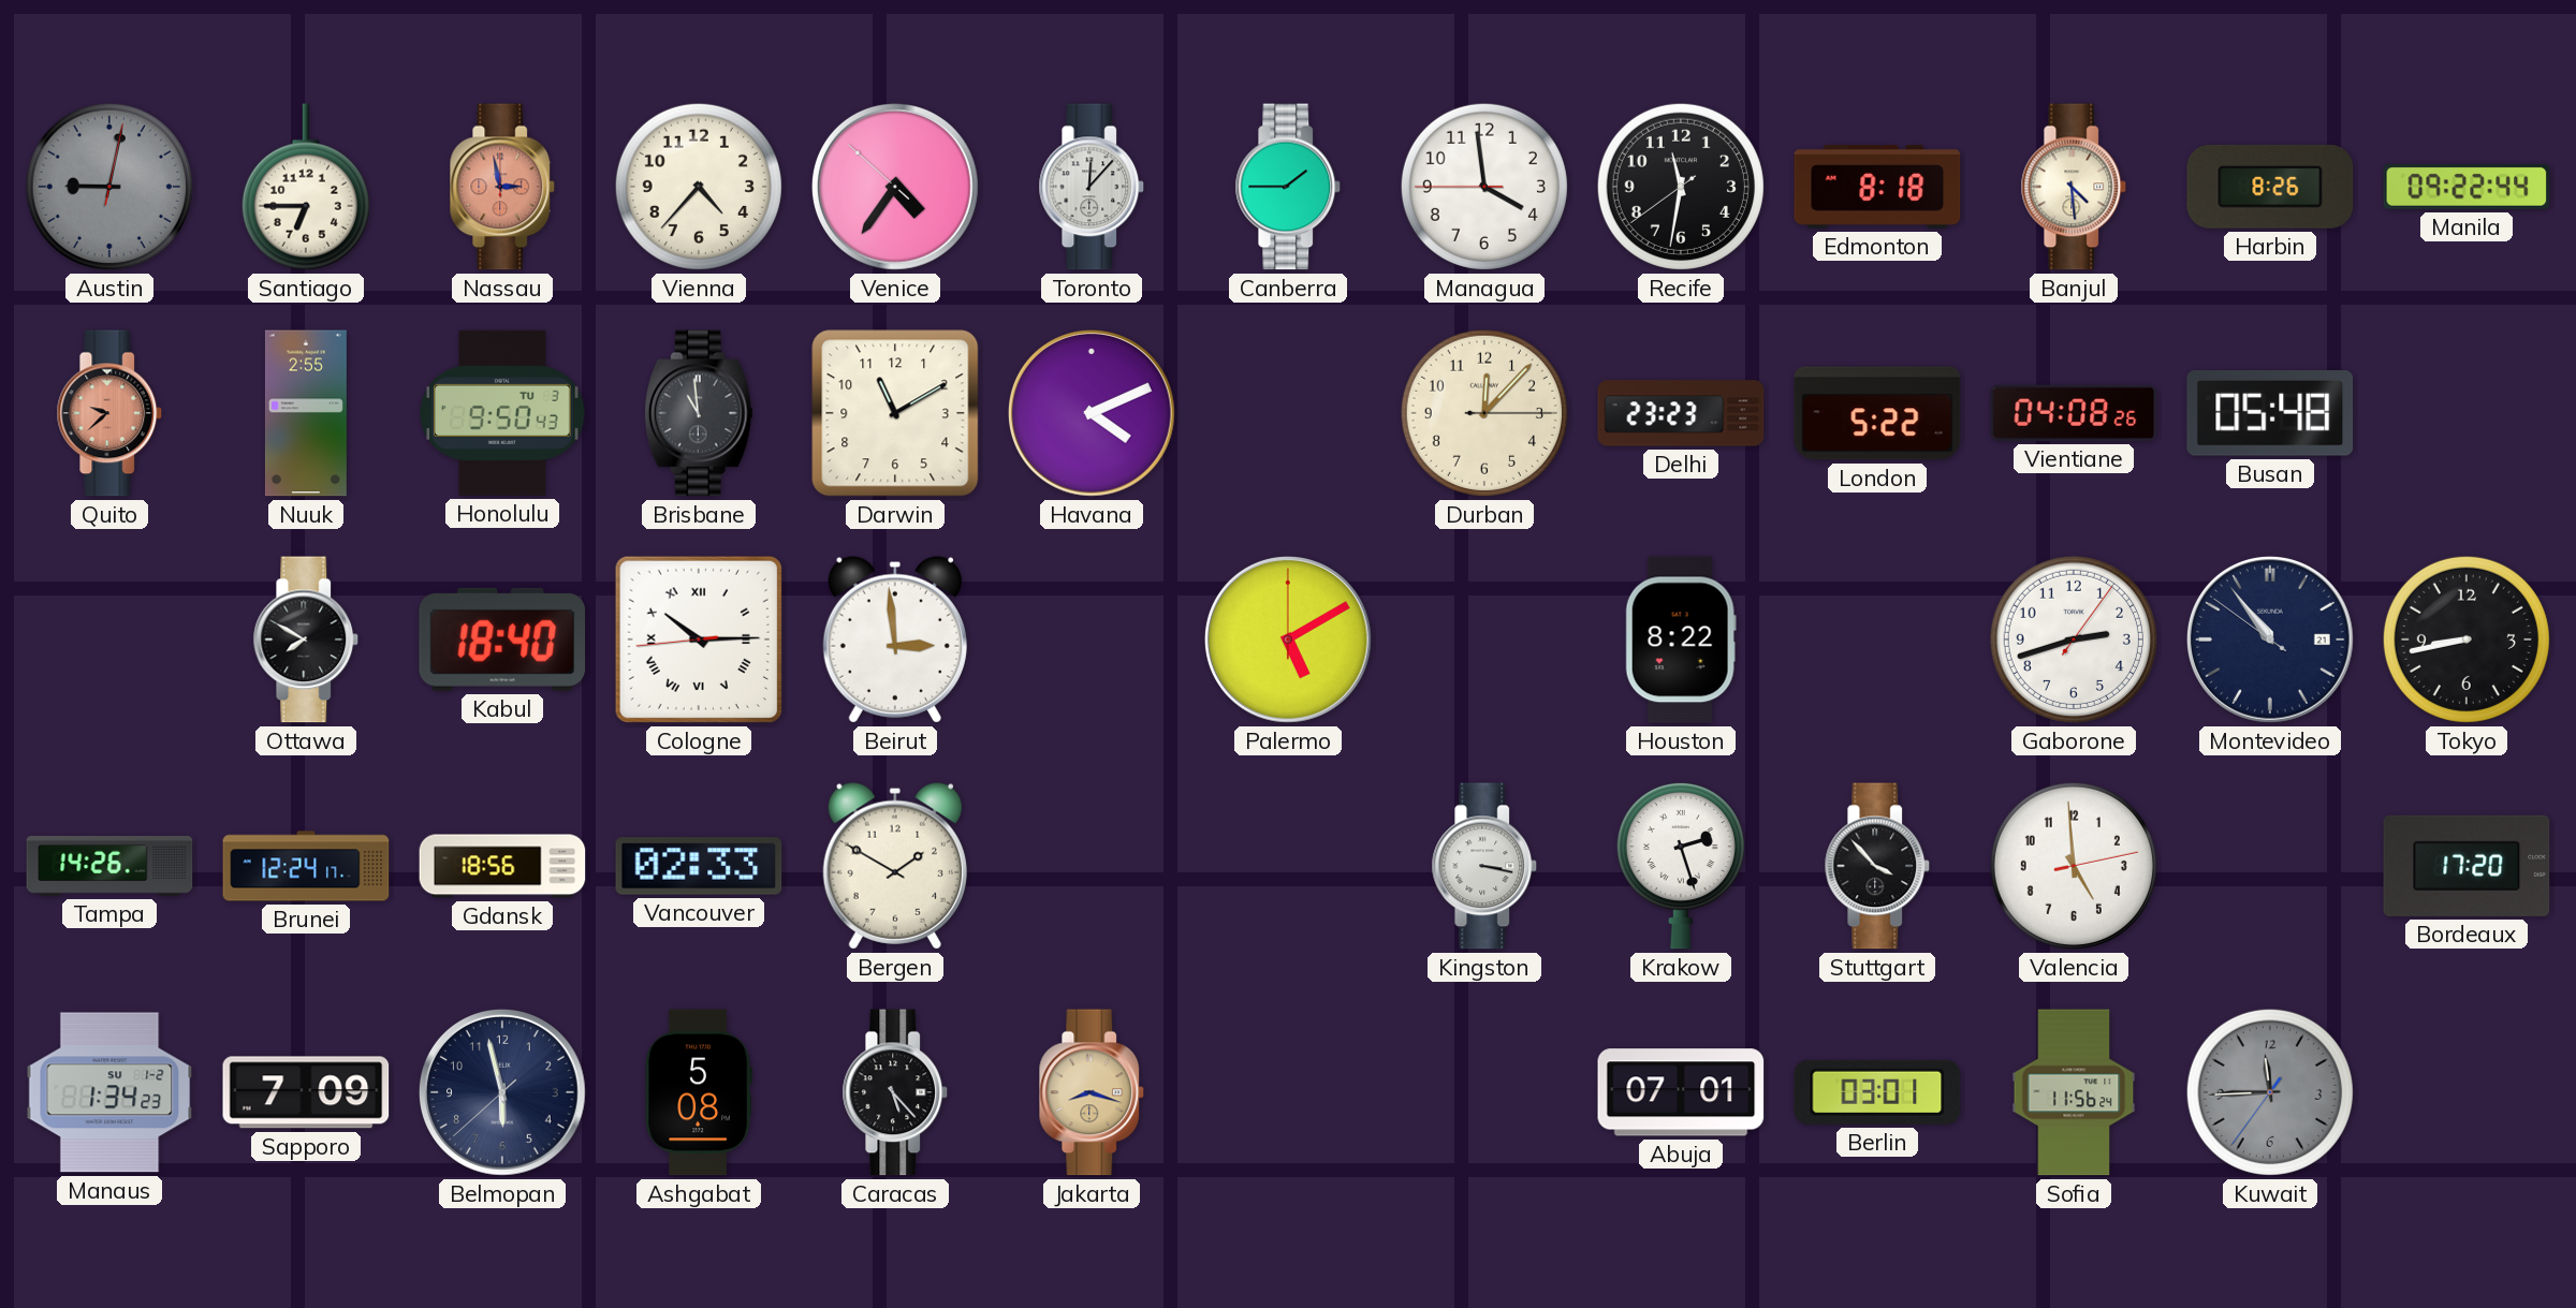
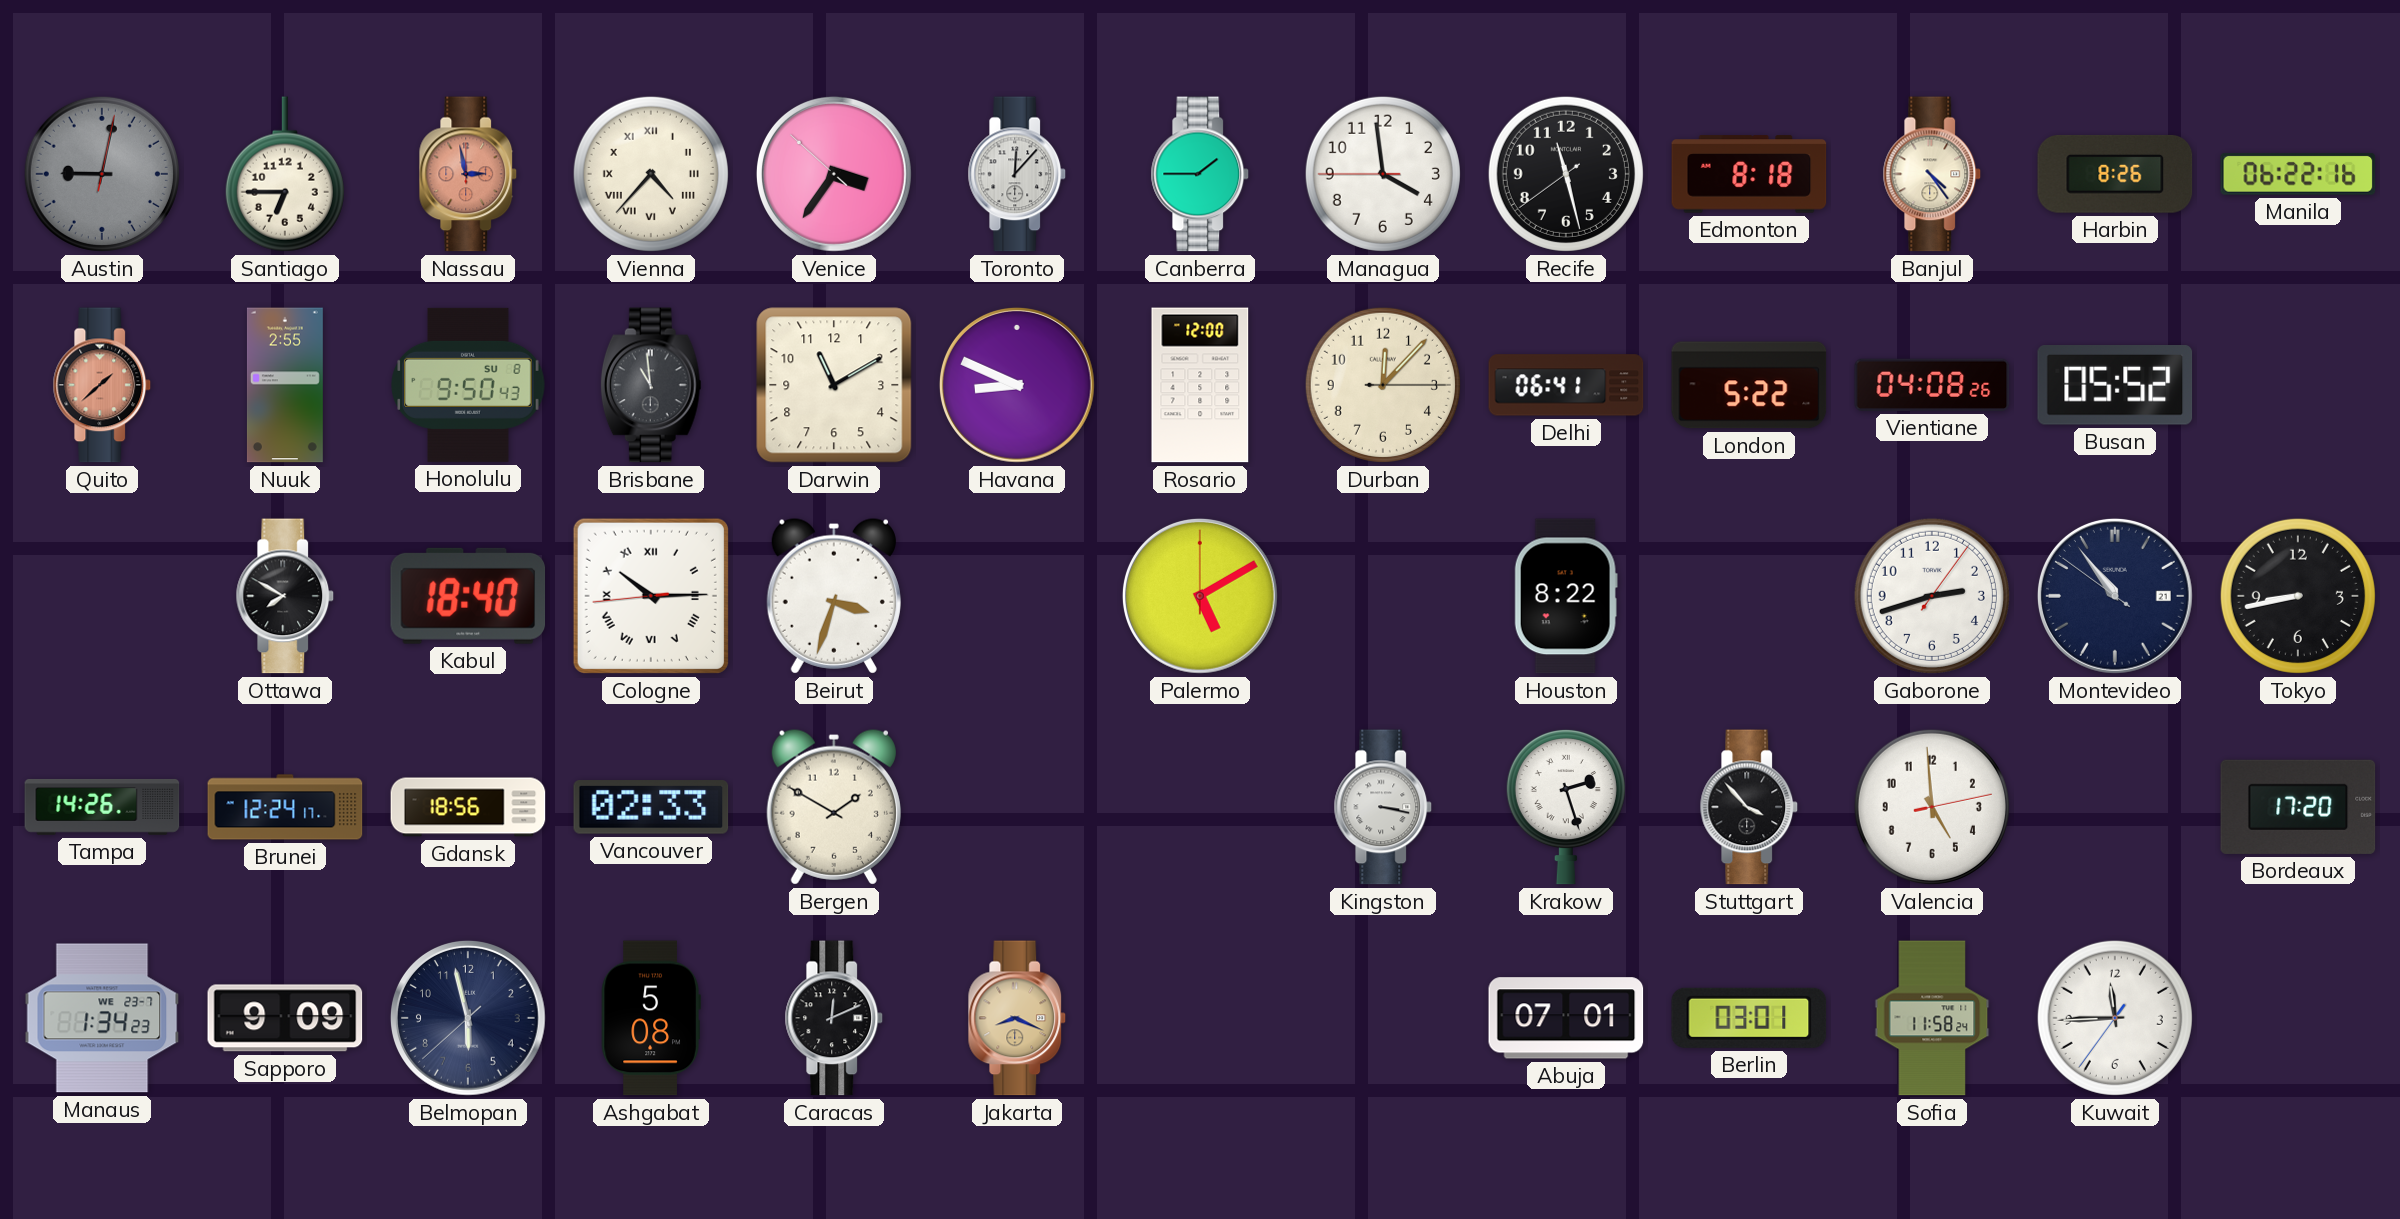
Vienna numerals: Arabic -> Roman
Venice: 4:35 -> 3:35
Recife: 11:31 -> 11:27
Banjul: 4:29 -> 4:24
Manila: 09:22 -> 06:22
Quito: 9:38 -> 1:38
Honolulu date: TU 3 -> SU 8
Havana: 4:11 -> 8:49
Rosario: none -> 12:00
Delhi: 23:23 -> 06:41
Busan: 05:48 -> 05:52
Beirut: 2:59 -> 3:33
Manaus date: SU 1-2 -> WE 23-7
Sapporo: 7:09 -> 9:09
Caracas: 5:23 -> 12:11
Jakarta: 8:18 -> 8:19
Sofia: 11:56 -> 11:58
Kuwait dial: grey -> white
